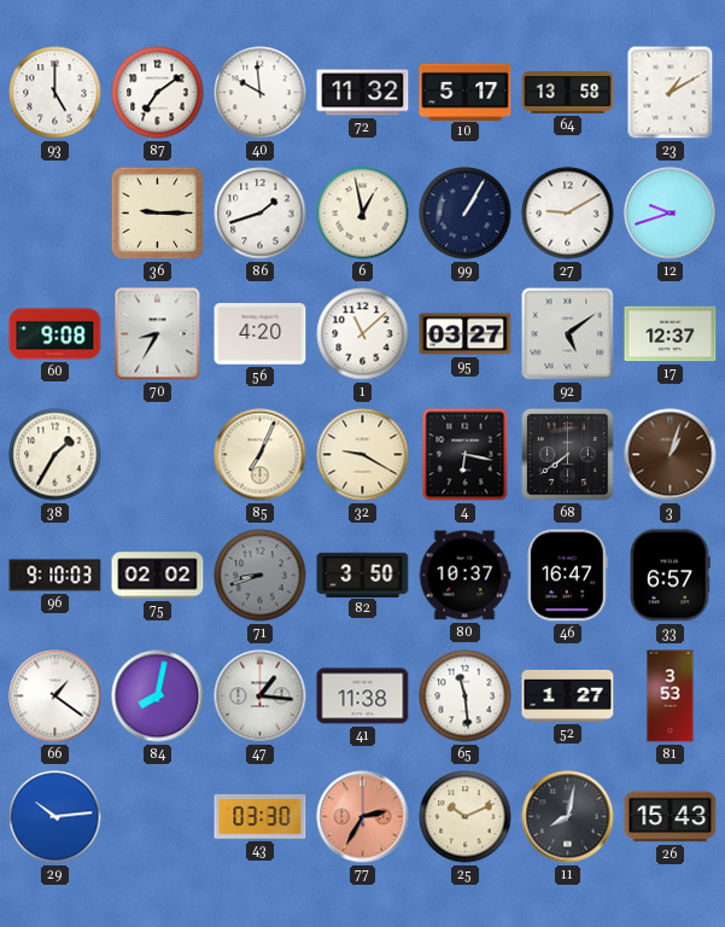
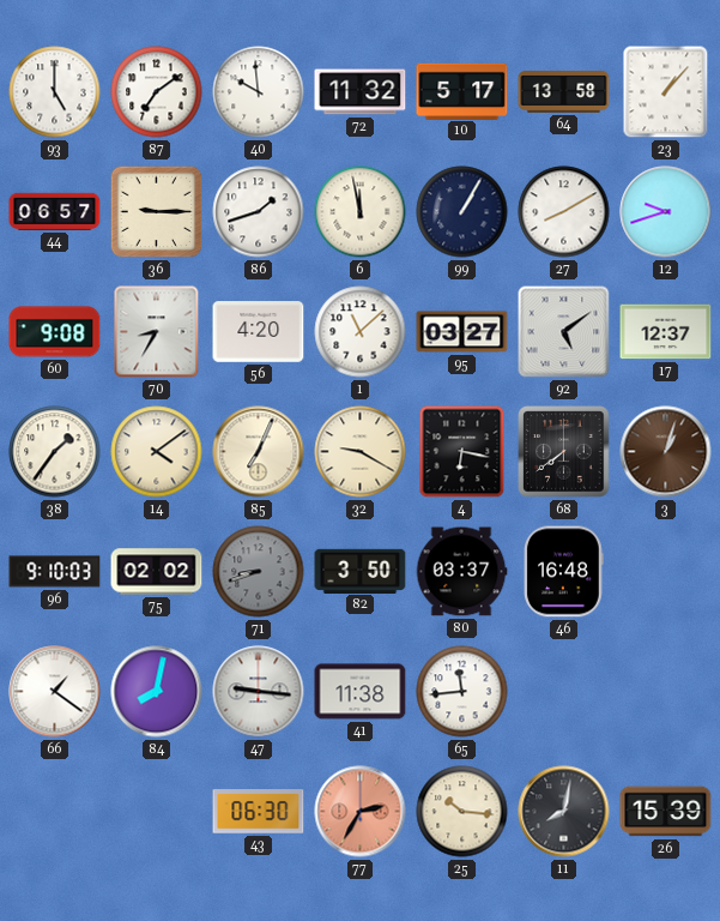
23: 1:10 -> 1:07
44: none -> 06:57
6: 12:58 -> 11:58
27: 9:10 -> 8:10
38: 1:35 -> 1:36
14: none -> 4:09
80: 10:37 -> 03:37
46: 16:47 -> 16:48
33: 6:57 -> none
47: 1:16 -> 9:16
65: 11:29 -> 11:44
52: 1:27 -> none
81: 3:53 -> none
29: 10:14 -> none
43: 03:30 -> 06:30
25: 10:11 -> 10:16
26: 15:43 -> 15:39
